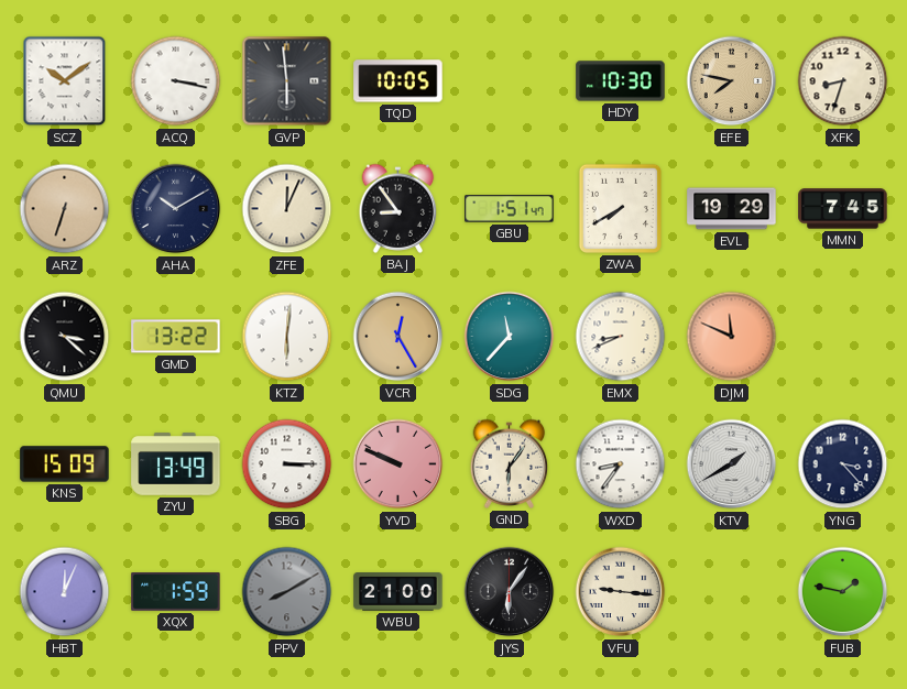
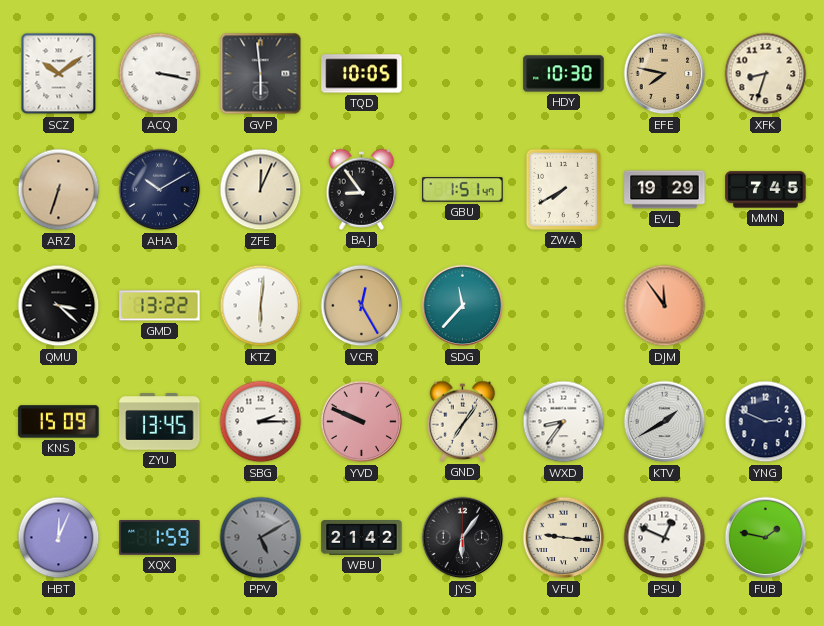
EMX: 8:41 -> none
DJM: 11:49 -> 11:54
ZYU: 13:49 -> 13:45
SBG: 3:15 -> 2:15
GND: 6:06 -> 7:06
YNG: 3:23 -> 2:49
PPV: 8:10 -> 5:10
WBU: 21:00 -> 21:42
PSU: none -> 12:49
